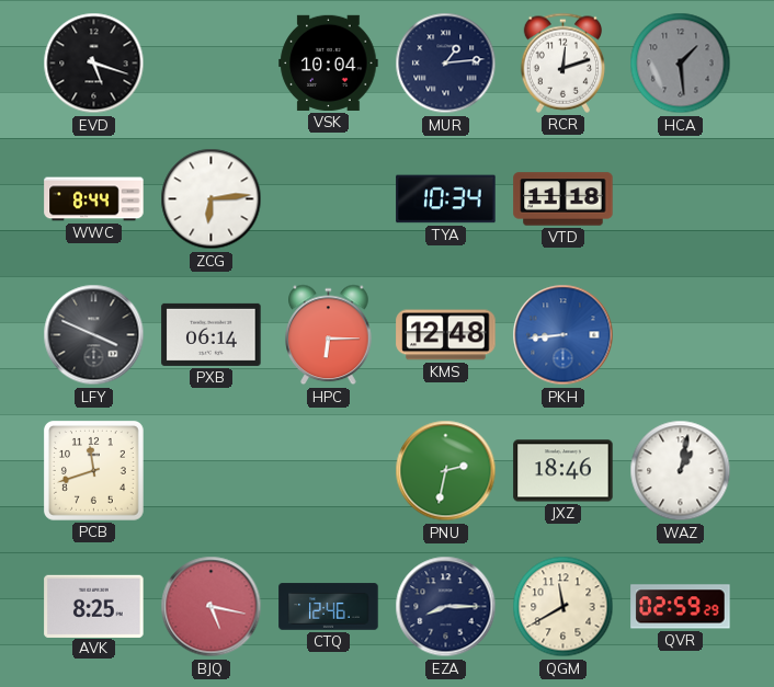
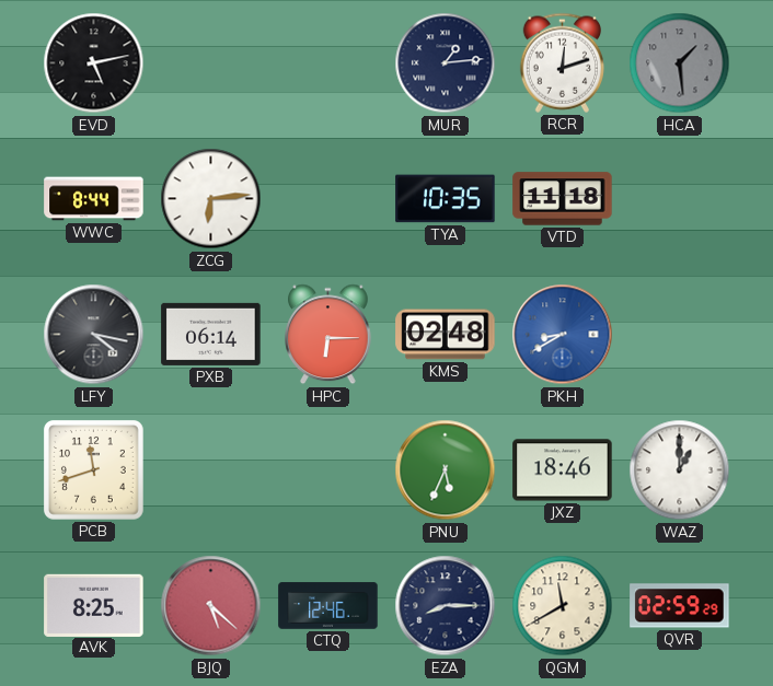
EVD: 5:18 -> 5:13
VSK: 10:04 -> none
TYA: 10:34 -> 10:35
LFY: 3:49 -> 4:17
KMS: 12:48 -> 02:48
PKH: 8:44 -> 8:40
PNU: 2:32 -> 5:34
WAZ: 1:02 -> 1:00
BJQ: 5:17 -> 5:22
